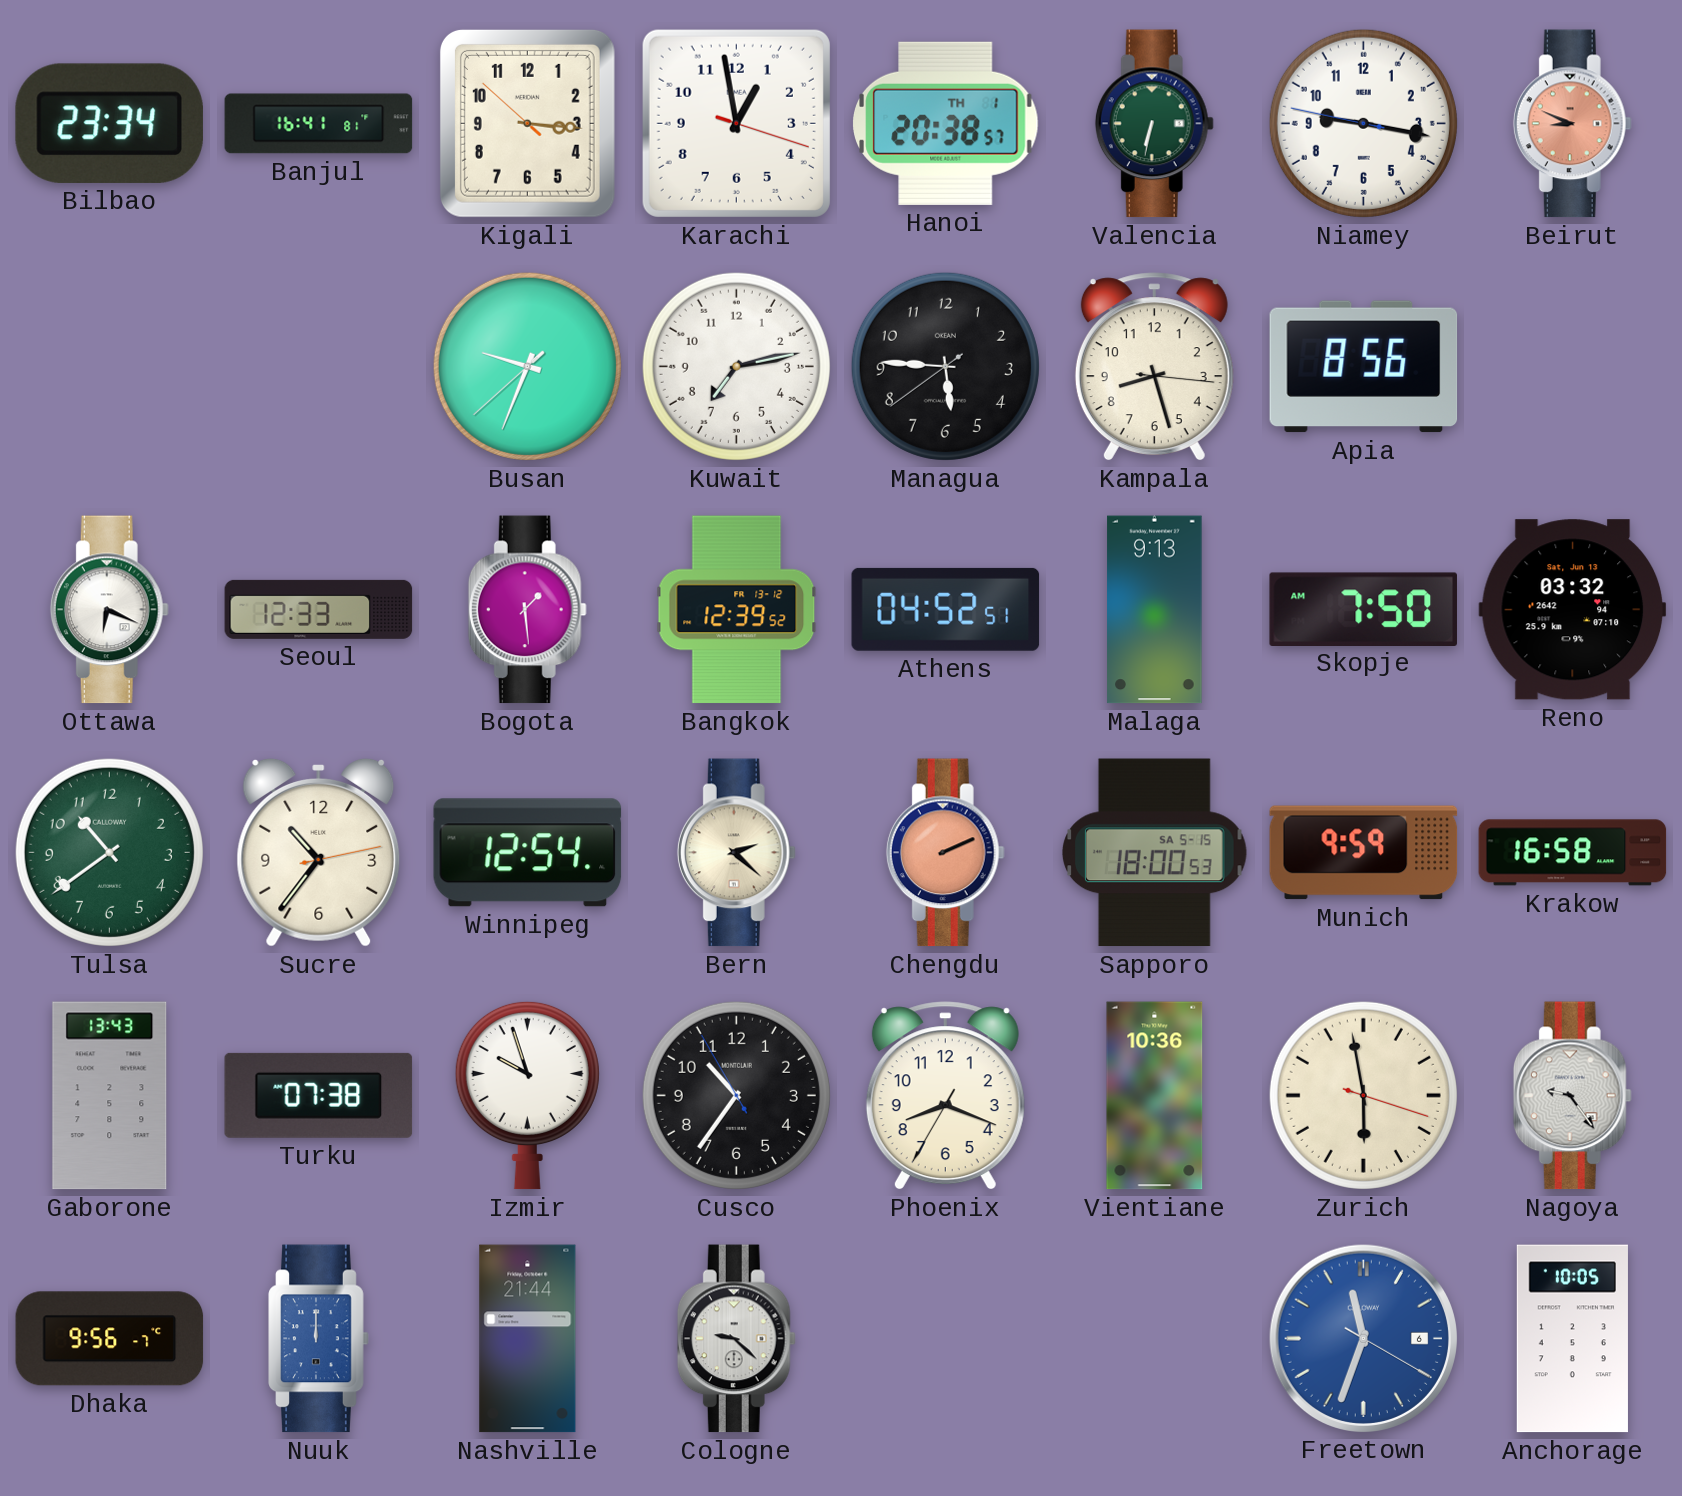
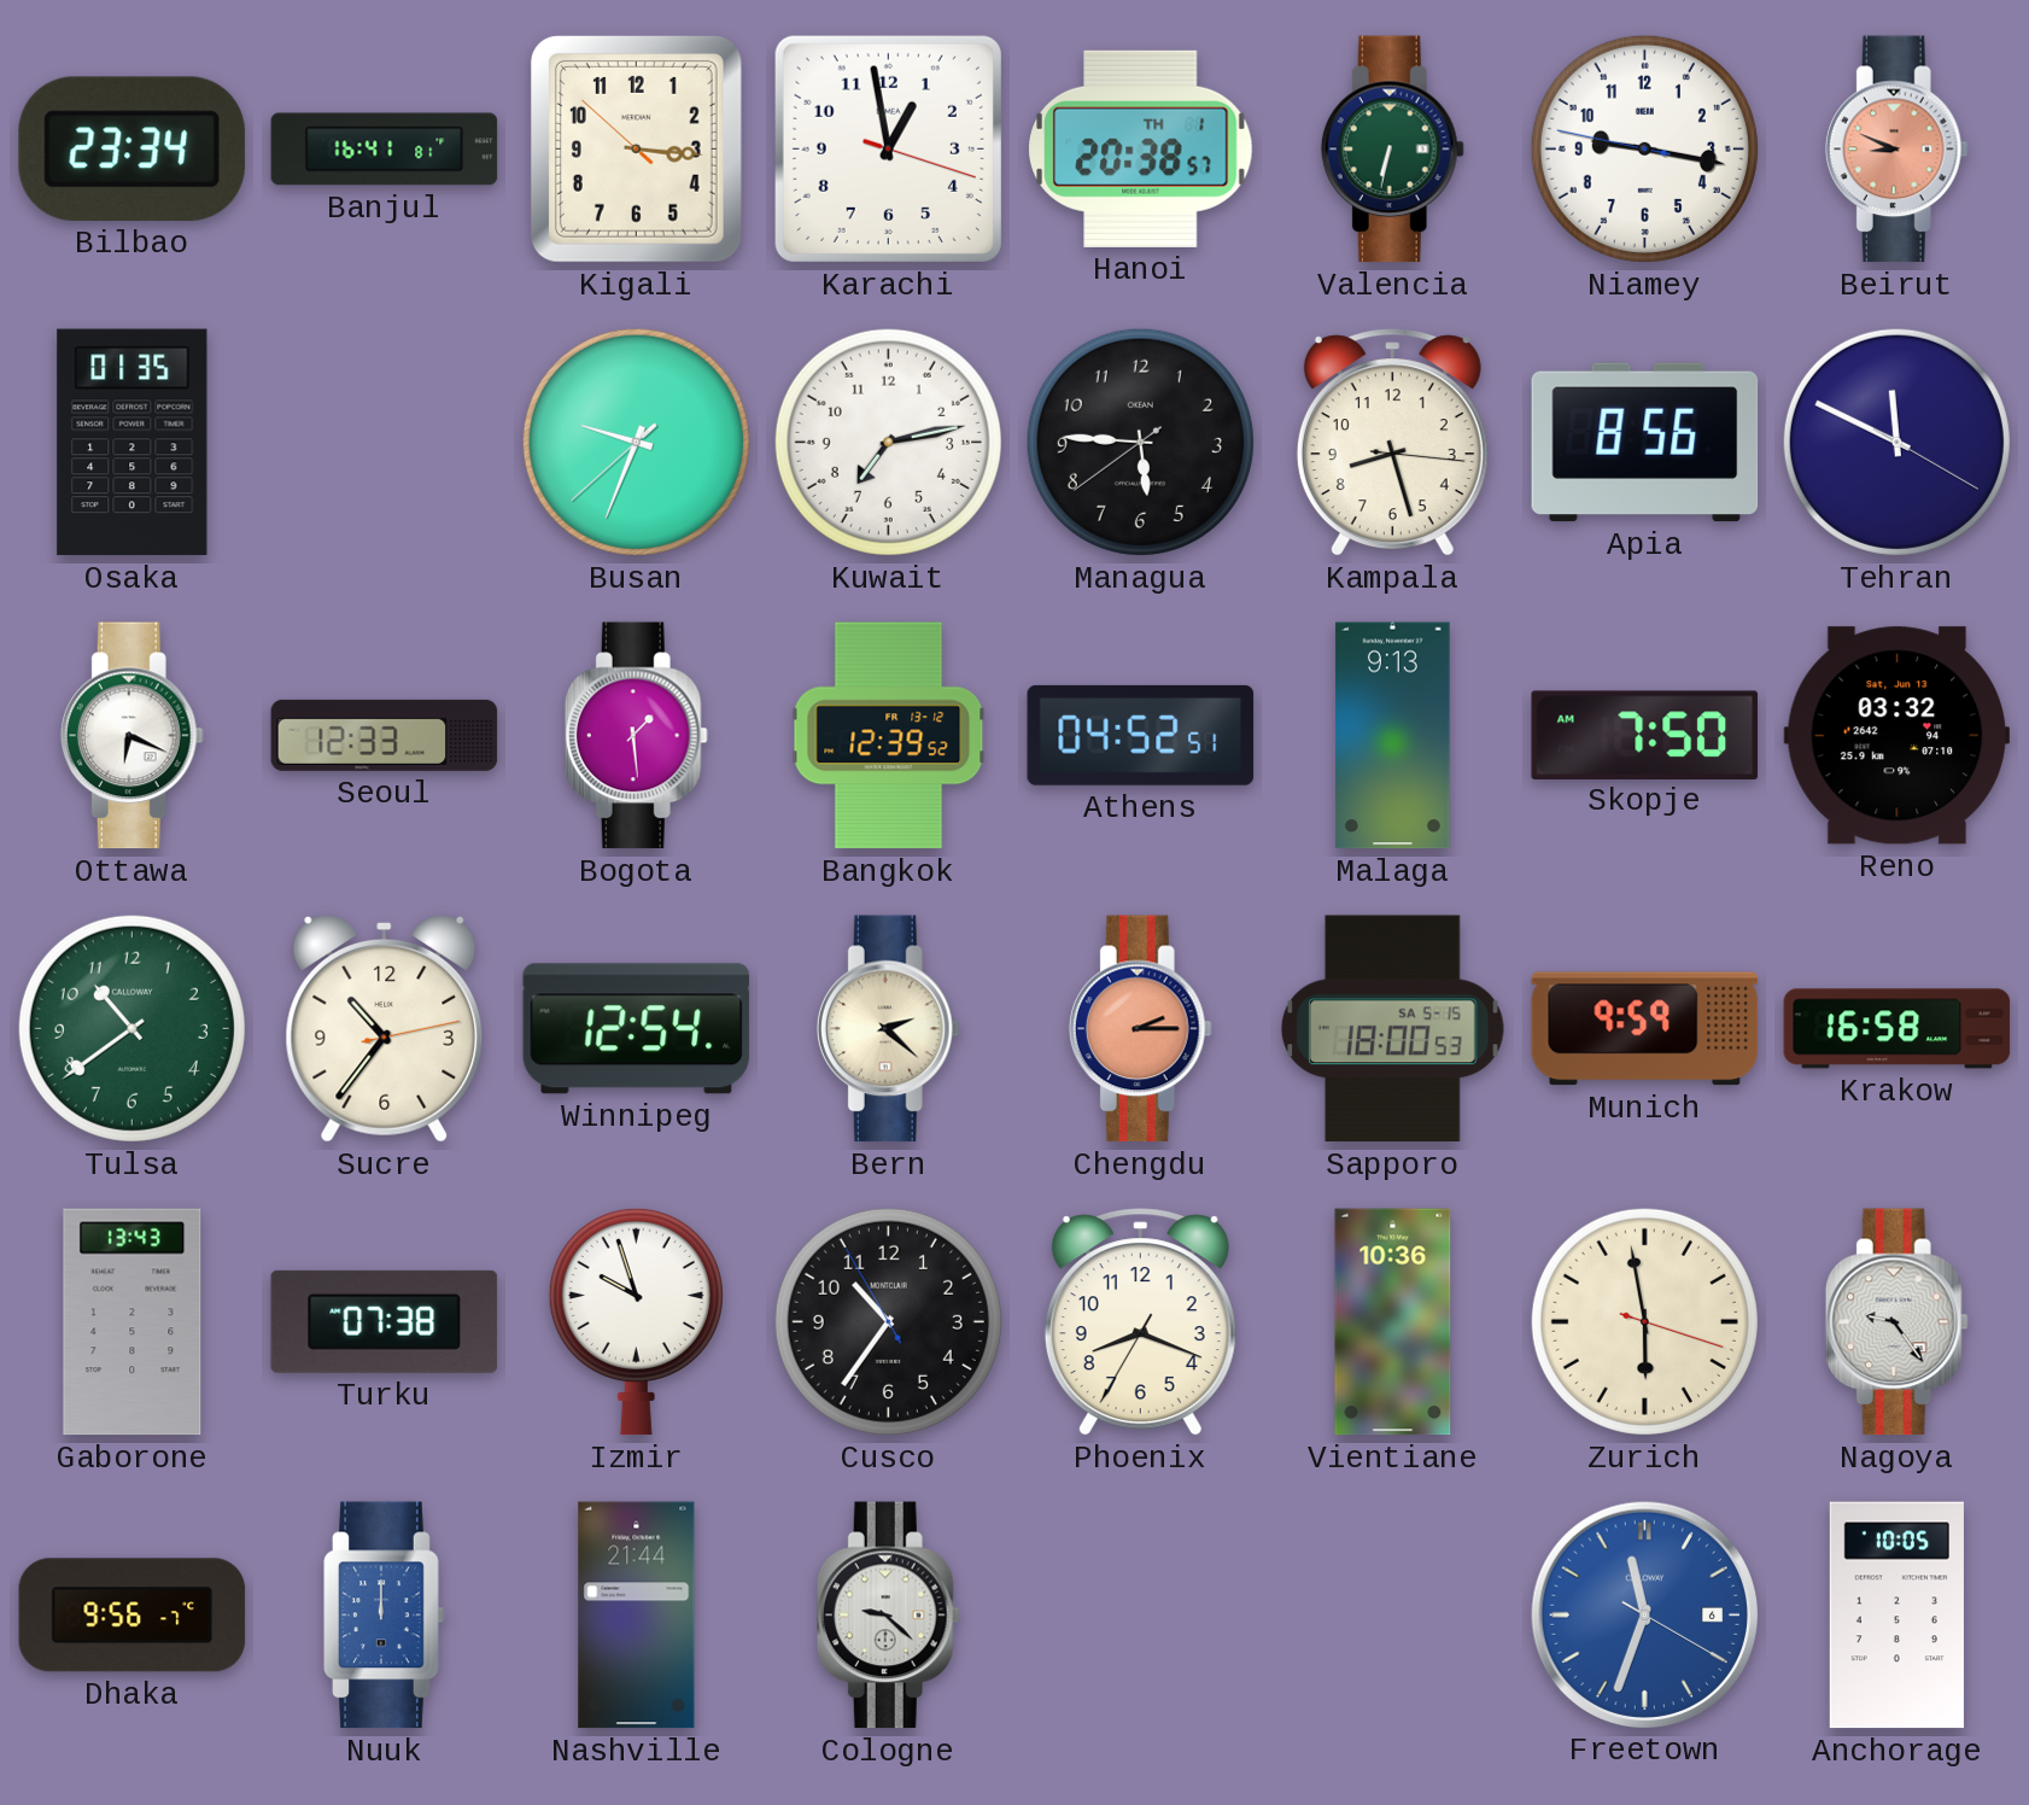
Osaka: none -> 01:35
Tehran: none -> 11:49
Chengdu: 2:11 -> 2:15
